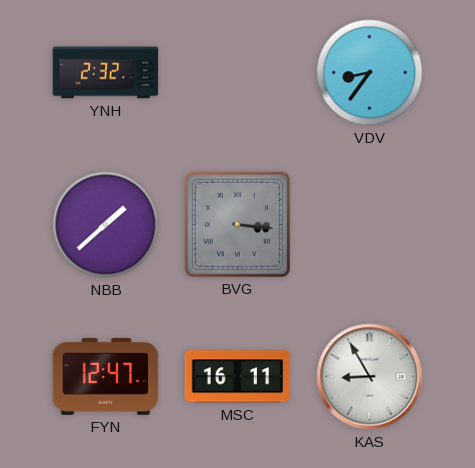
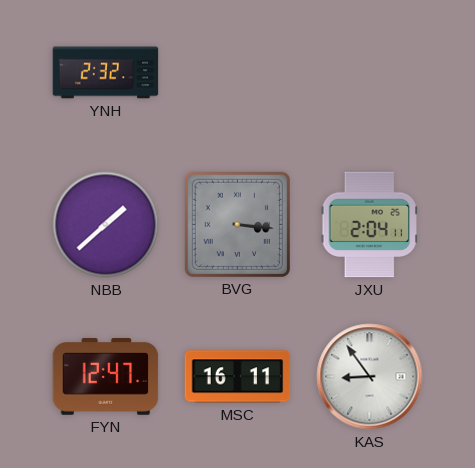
VDV: 8:36 -> none
JXU: none -> 2:04
KAS: 8:55 -> 8:54
